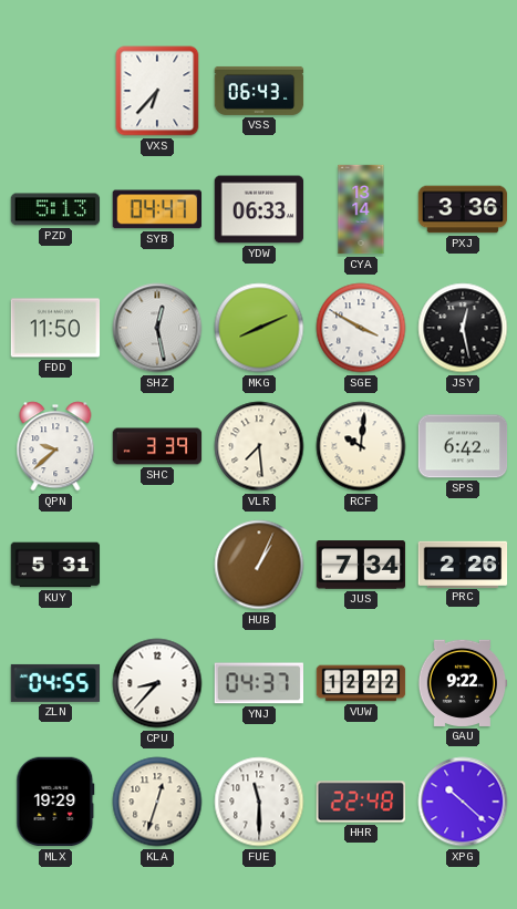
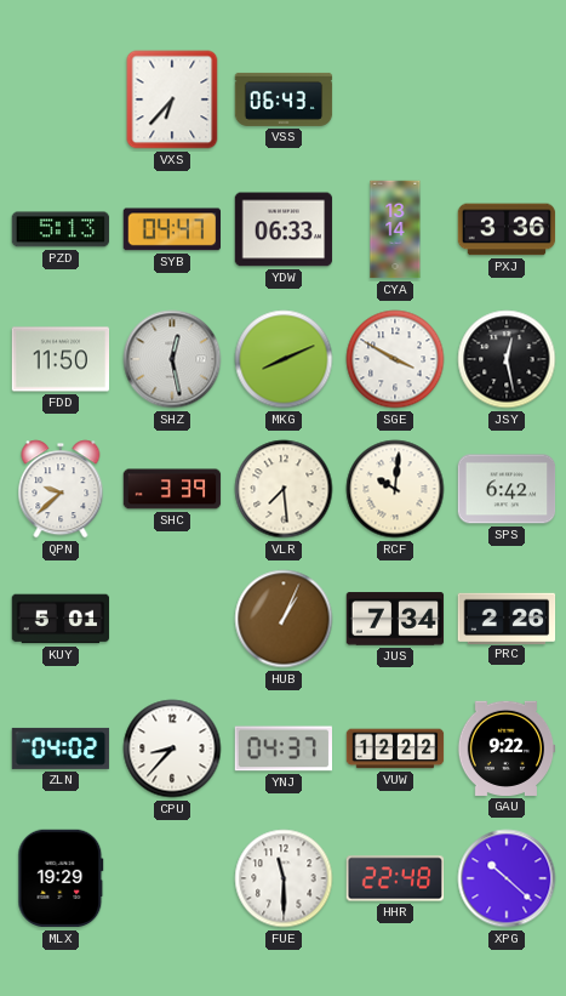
KUY: 5:31 -> 5:01
ZLN: 04:55 -> 04:02
KLA: 12:33 -> none
